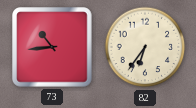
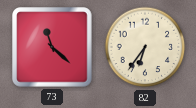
73: 10:44 -> 11:22
